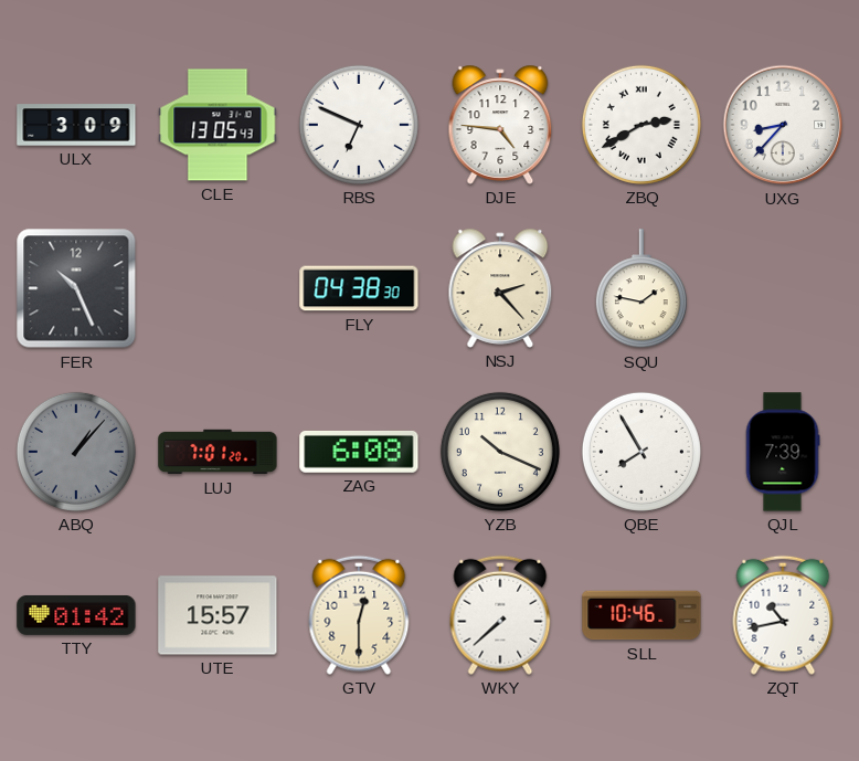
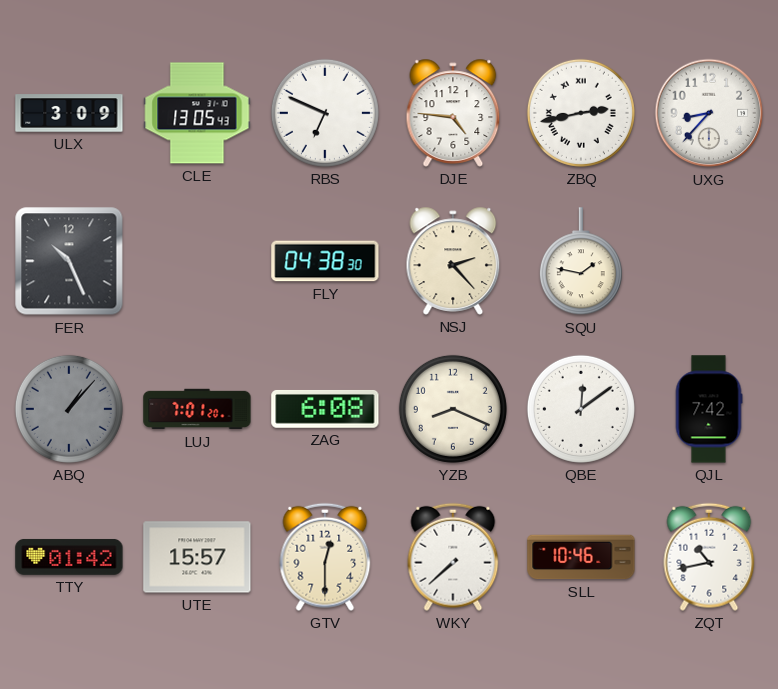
ZBQ: 2:40 -> 2:43
YZB: 10:19 -> 8:19
QBE: 7:55 -> 12:09
QJL: 7:39 -> 7:42
